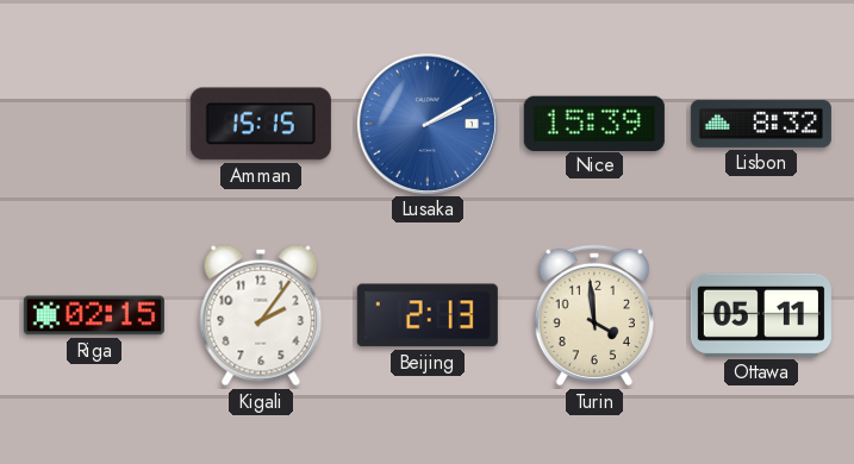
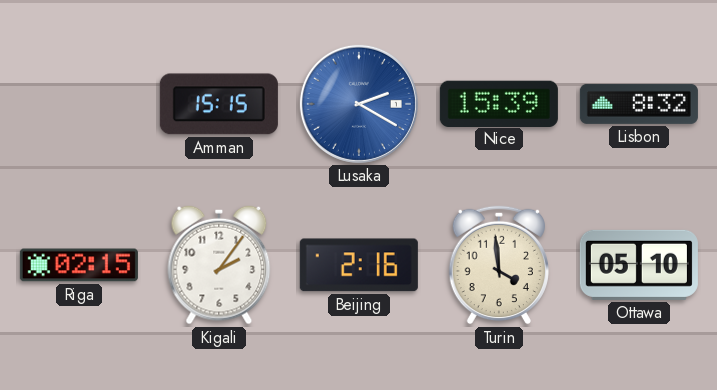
Lusaka: 2:10 -> 2:20
Beijing: 2:13 -> 2:16
Ottawa: 05:11 -> 05:10
